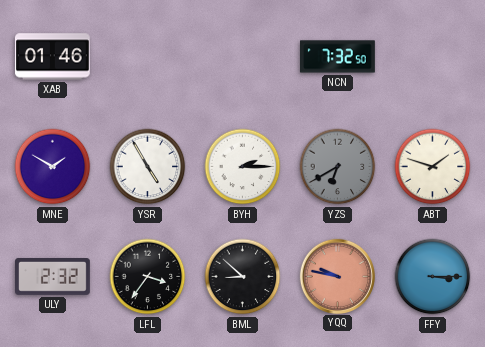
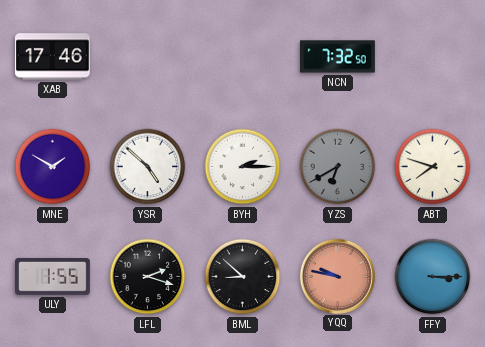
XAB: 01:46 -> 17:46
YSR: 4:55 -> 4:52
ABT: 1:48 -> 7:48
ULY: 2:32 -> 1:55
LFL: 3:36 -> 2:18
